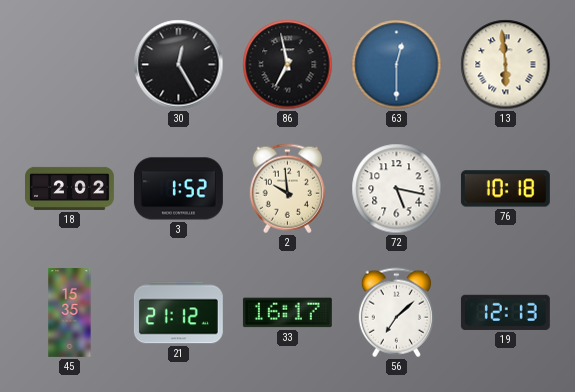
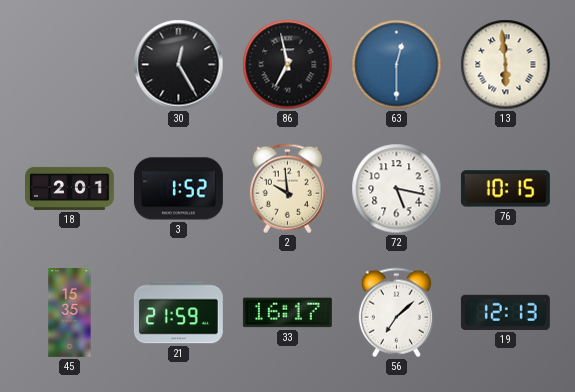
18: 2:02 -> 2:01
76: 10:18 -> 10:15
21: 21:12 -> 21:59
